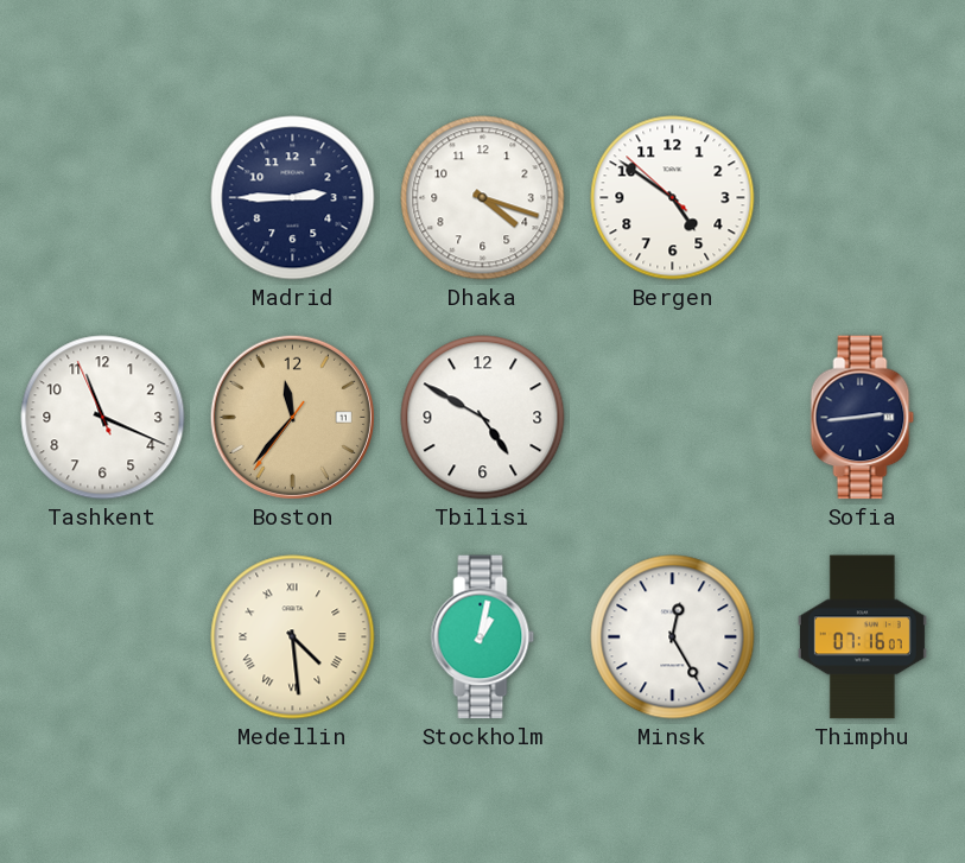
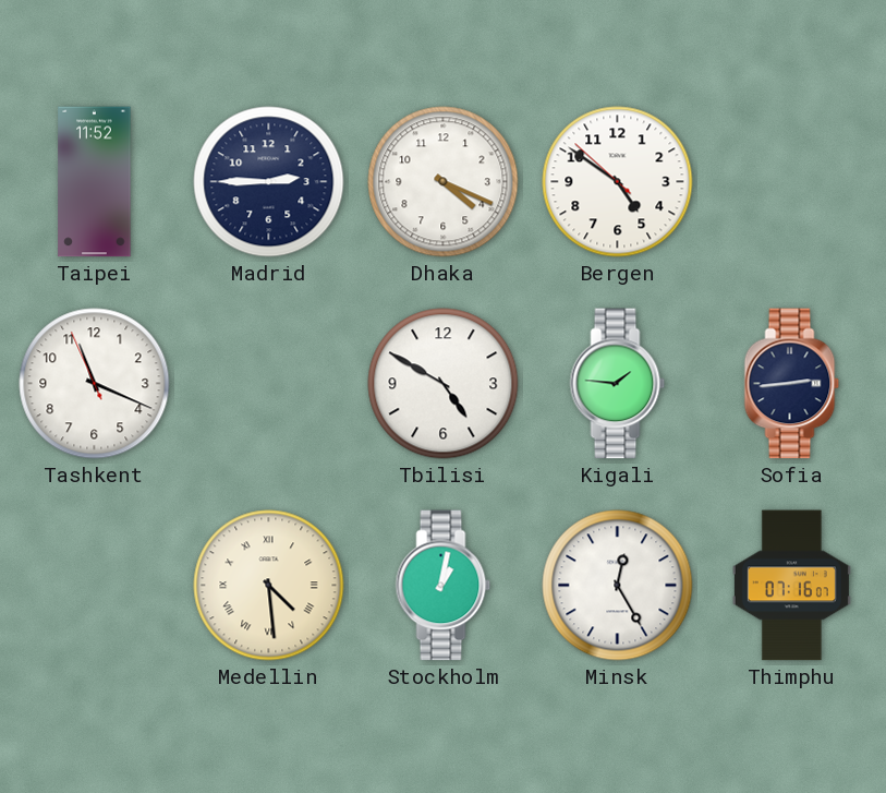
Taipei: none -> 11:52
Dhaka: 4:18 -> 4:19
Boston: 11:36 -> none
Kigali: none -> 1:46
